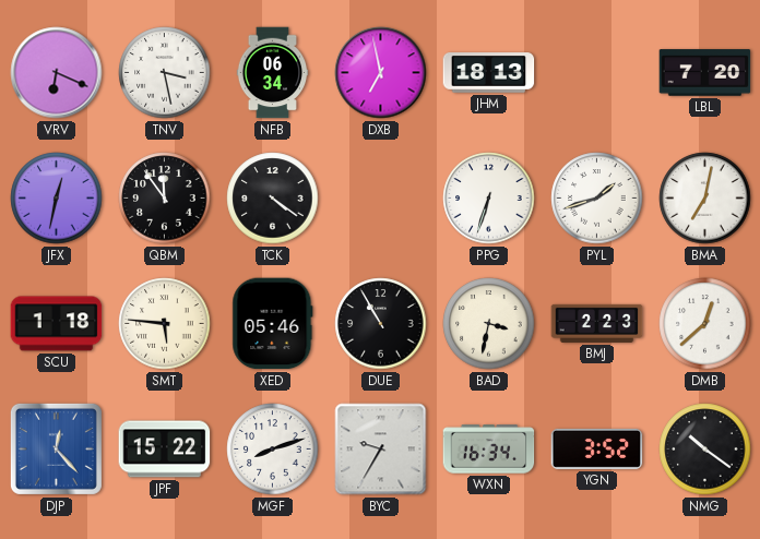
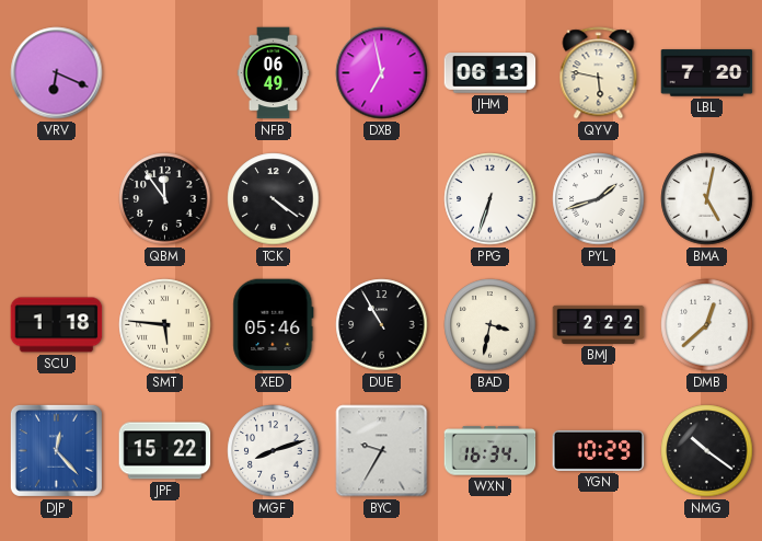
TNV: 3:28 -> none
NFB: 06:34 -> 06:49
JHM: 18:13 -> 06:13
QYV: none -> 5:47
JFX: 12:32 -> none
BMA: 7:02 -> 5:02
BMJ: 2:23 -> 2:22
YGN: 3:52 -> 10:29
